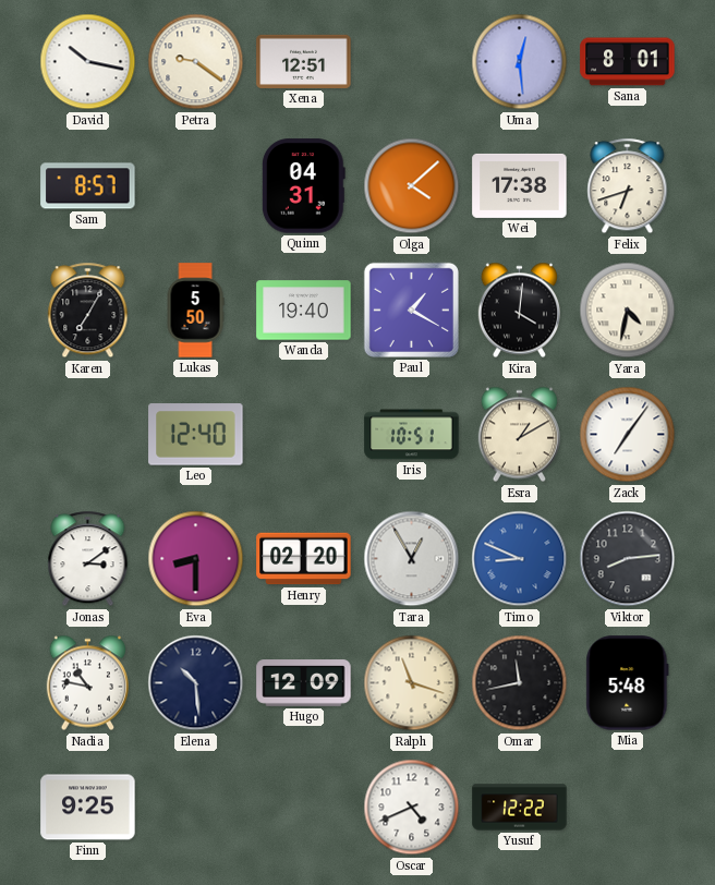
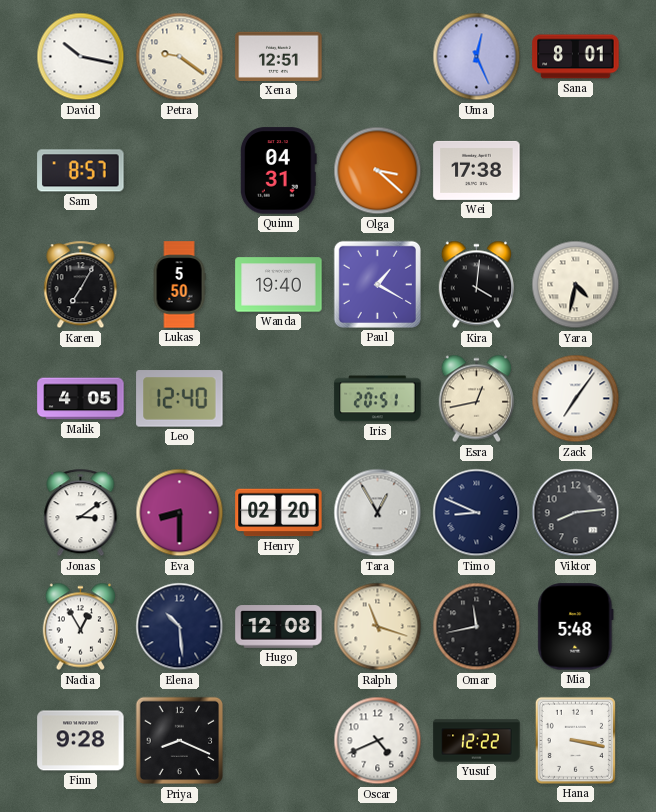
Uma: 12:29 -> 12:26
Olga: 4:08 -> 3:22
Felix: 6:42 -> none
Malik: none -> 4:05
Iris: 10:51 -> 20:51
Esra: 1:10 -> 12:43
Timo dial: blue -> navy
Nadia: 10:47 -> 12:55
Hugo: 12:09 -> 12:08
Finn: 9:25 -> 9:28
Priya: none -> 8:19
Hana: none -> 3:17
